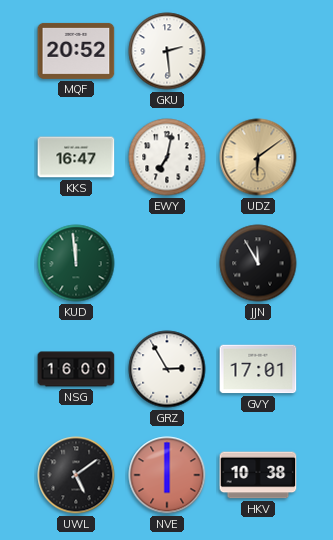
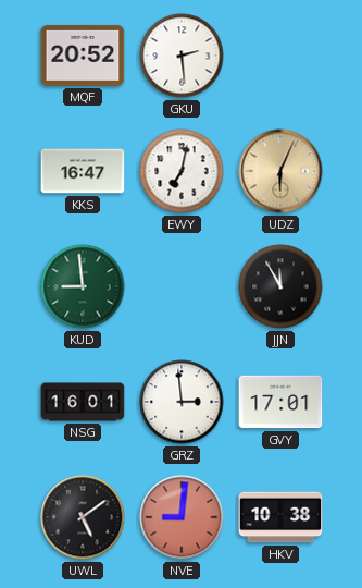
UDZ: 6:09 -> 6:04
KUD: 11:59 -> 8:59
NSG: 16:00 -> 16:01
GRZ: 2:55 -> 2:59
NVE: 6:00 -> 9:01
